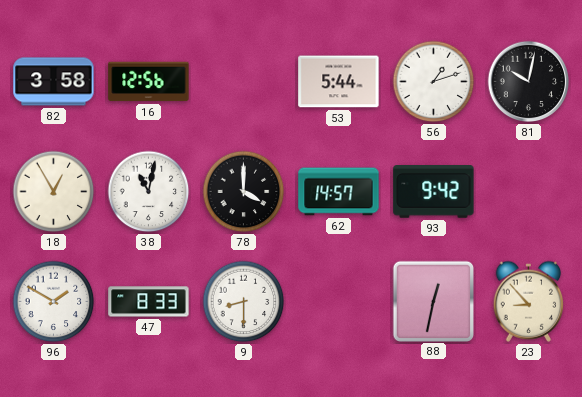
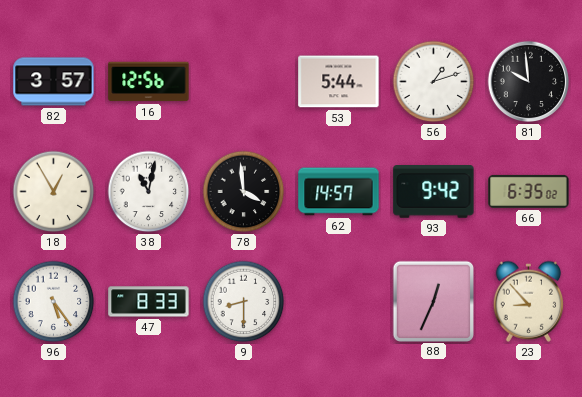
82: 3:58 -> 3:57
81: 10:02 -> 9:59
78: 4:00 -> 3:59
66: none -> 6:35
96: 1:50 -> 5:24
88: 12:32 -> 12:34
